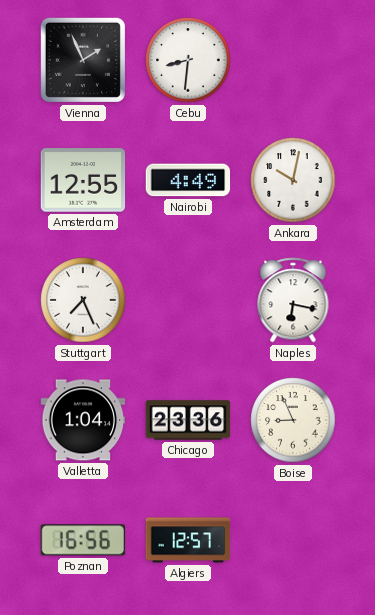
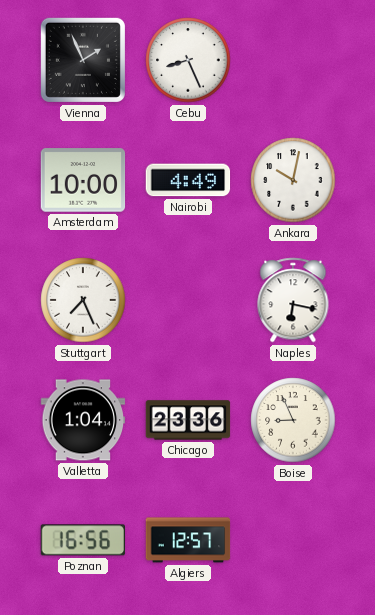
Cebu: 8:31 -> 8:26
Amsterdam: 12:55 -> 10:00
